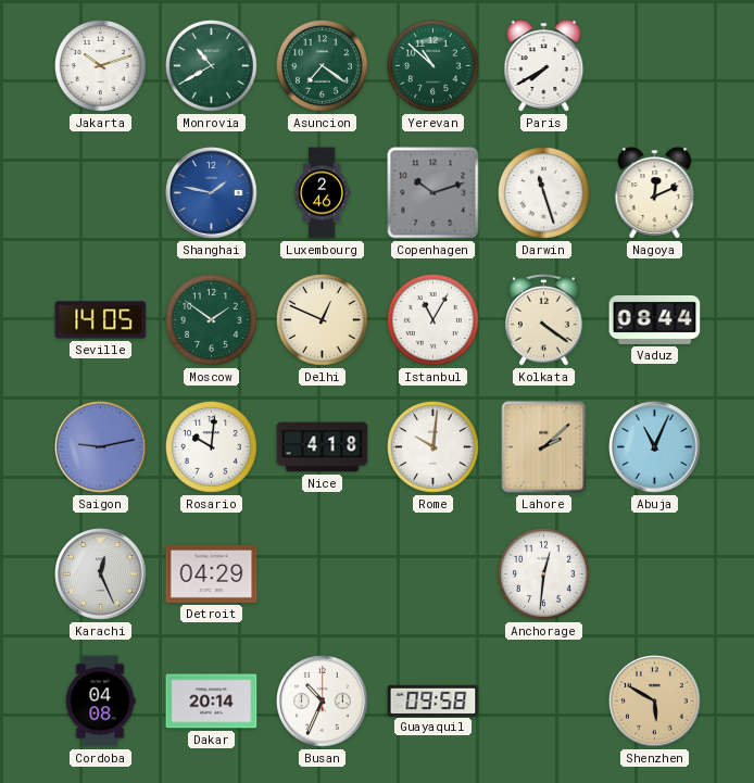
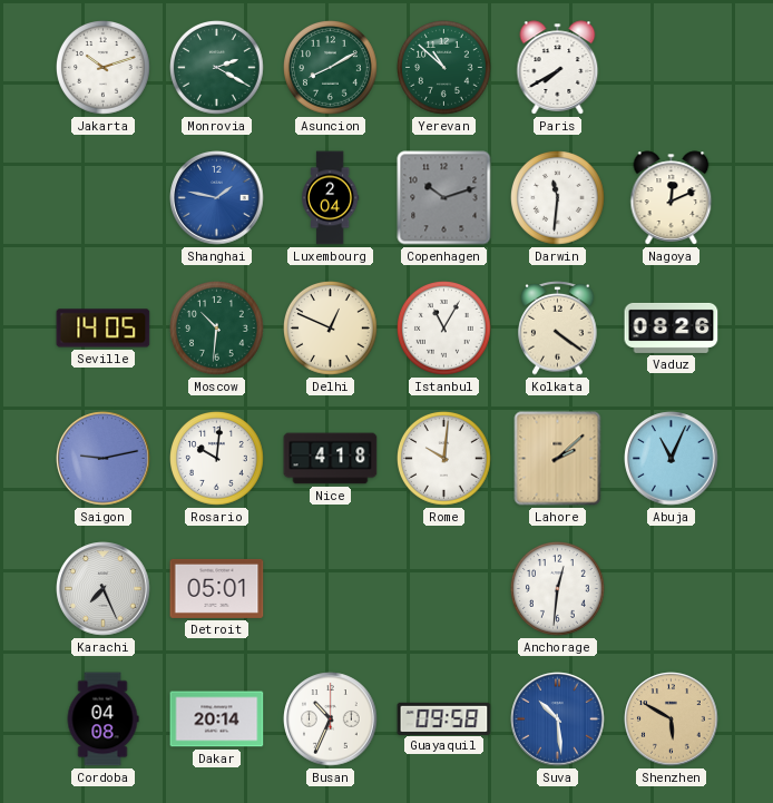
Monrovia: 10:40 -> 2:20
Asuncion: 7:21 -> 8:10
Luxembourg: 2:46 -> 2:04
Darwin: 11:27 -> 11:31
Moscow: 1:51 -> 10:31
Vaduz: 08:44 -> 08:26
Karachi: 12:26 -> 7:26
Detroit: 04:29 -> 05:01
Suva: none -> 10:29
